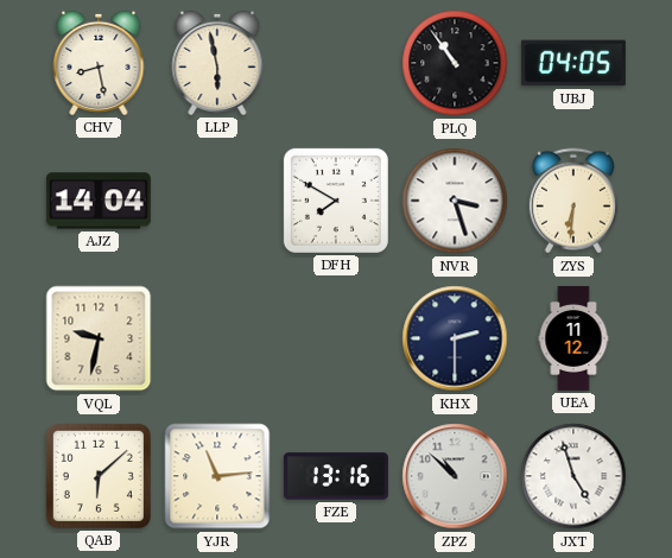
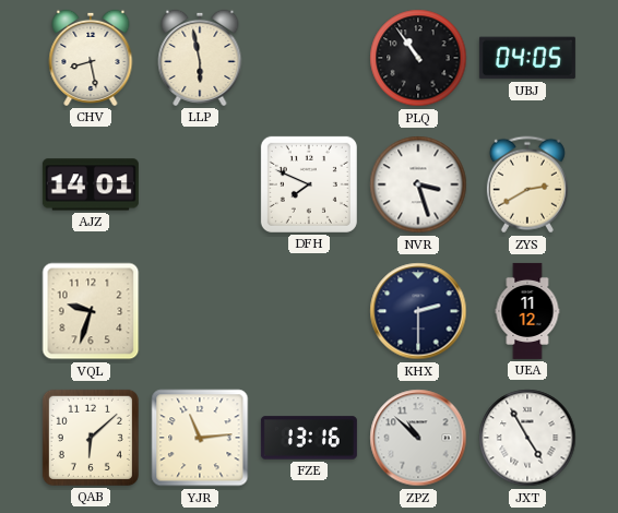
AJZ: 14:04 -> 14:01
DFH: 7:50 -> 7:49
ZYS: 6:31 -> 2:40
VQL: 9:32 -> 9:33
JXT: 4:57 -> 4:55
